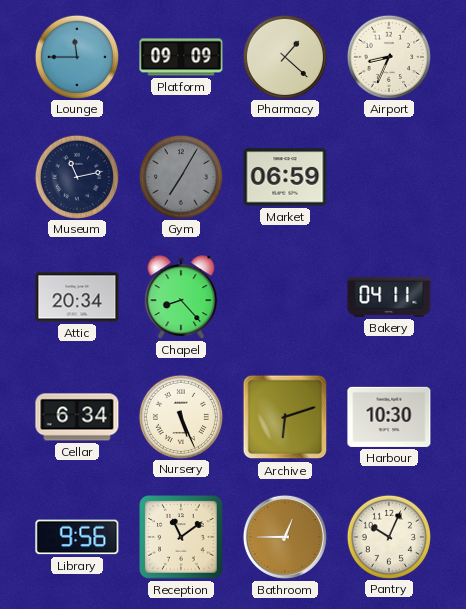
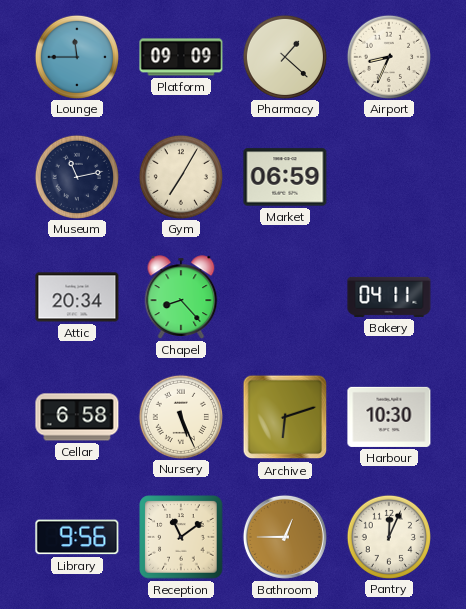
Gym dial: grey -> cream
Cellar: 6:34 -> 6:58
Pantry: 10:04 -> 12:04
